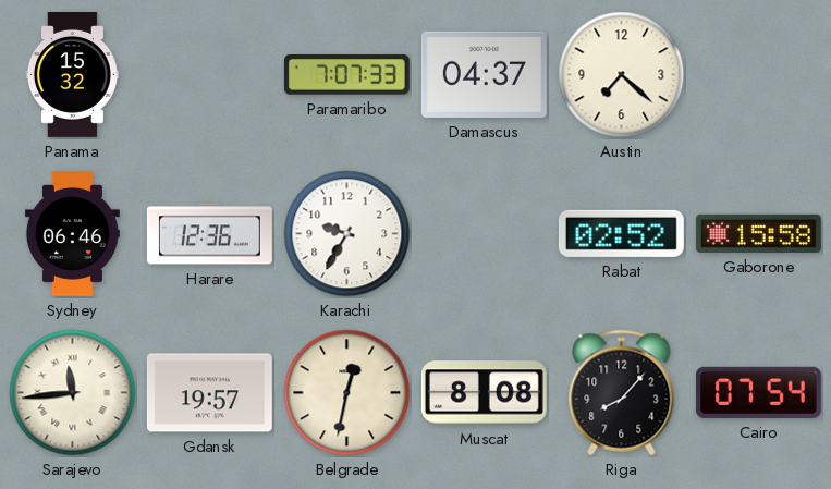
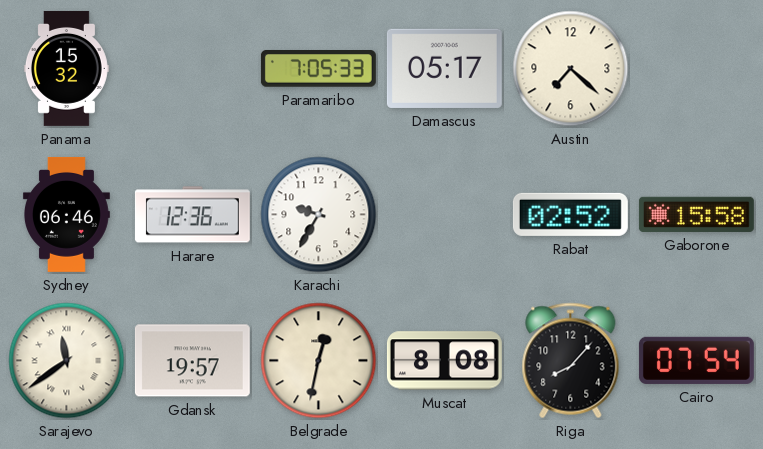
Paramaribo: 7:07 -> 7:05
Damascus: 04:37 -> 05:17
Sarajevo: 11:44 -> 11:39
